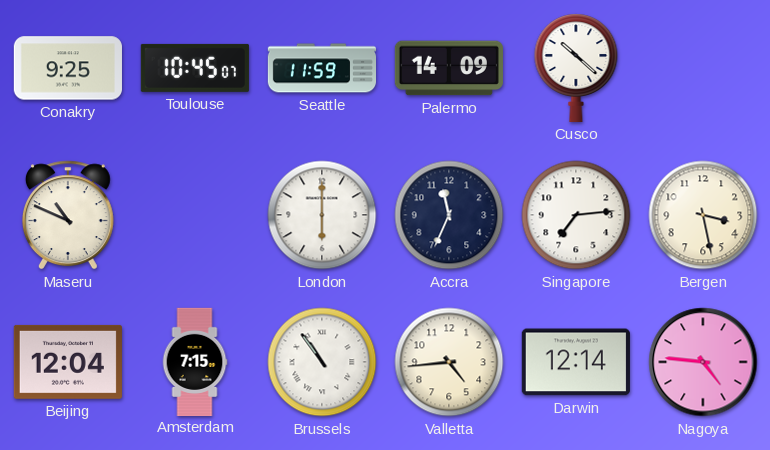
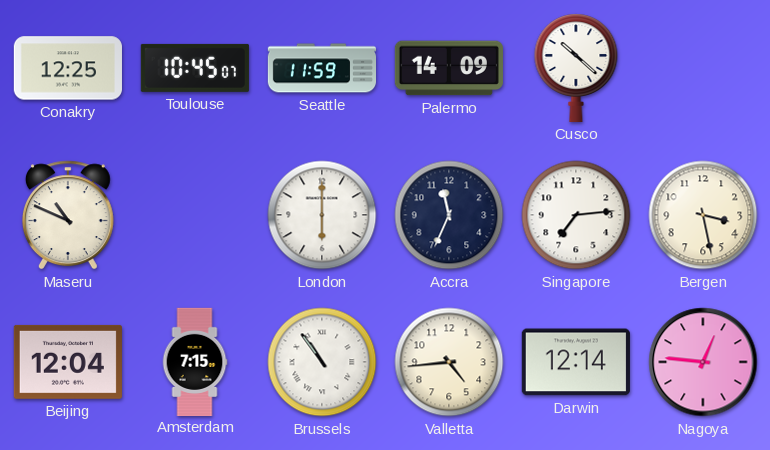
Conakry: 9:25 -> 12:25
Nagoya: 4:46 -> 12:46
